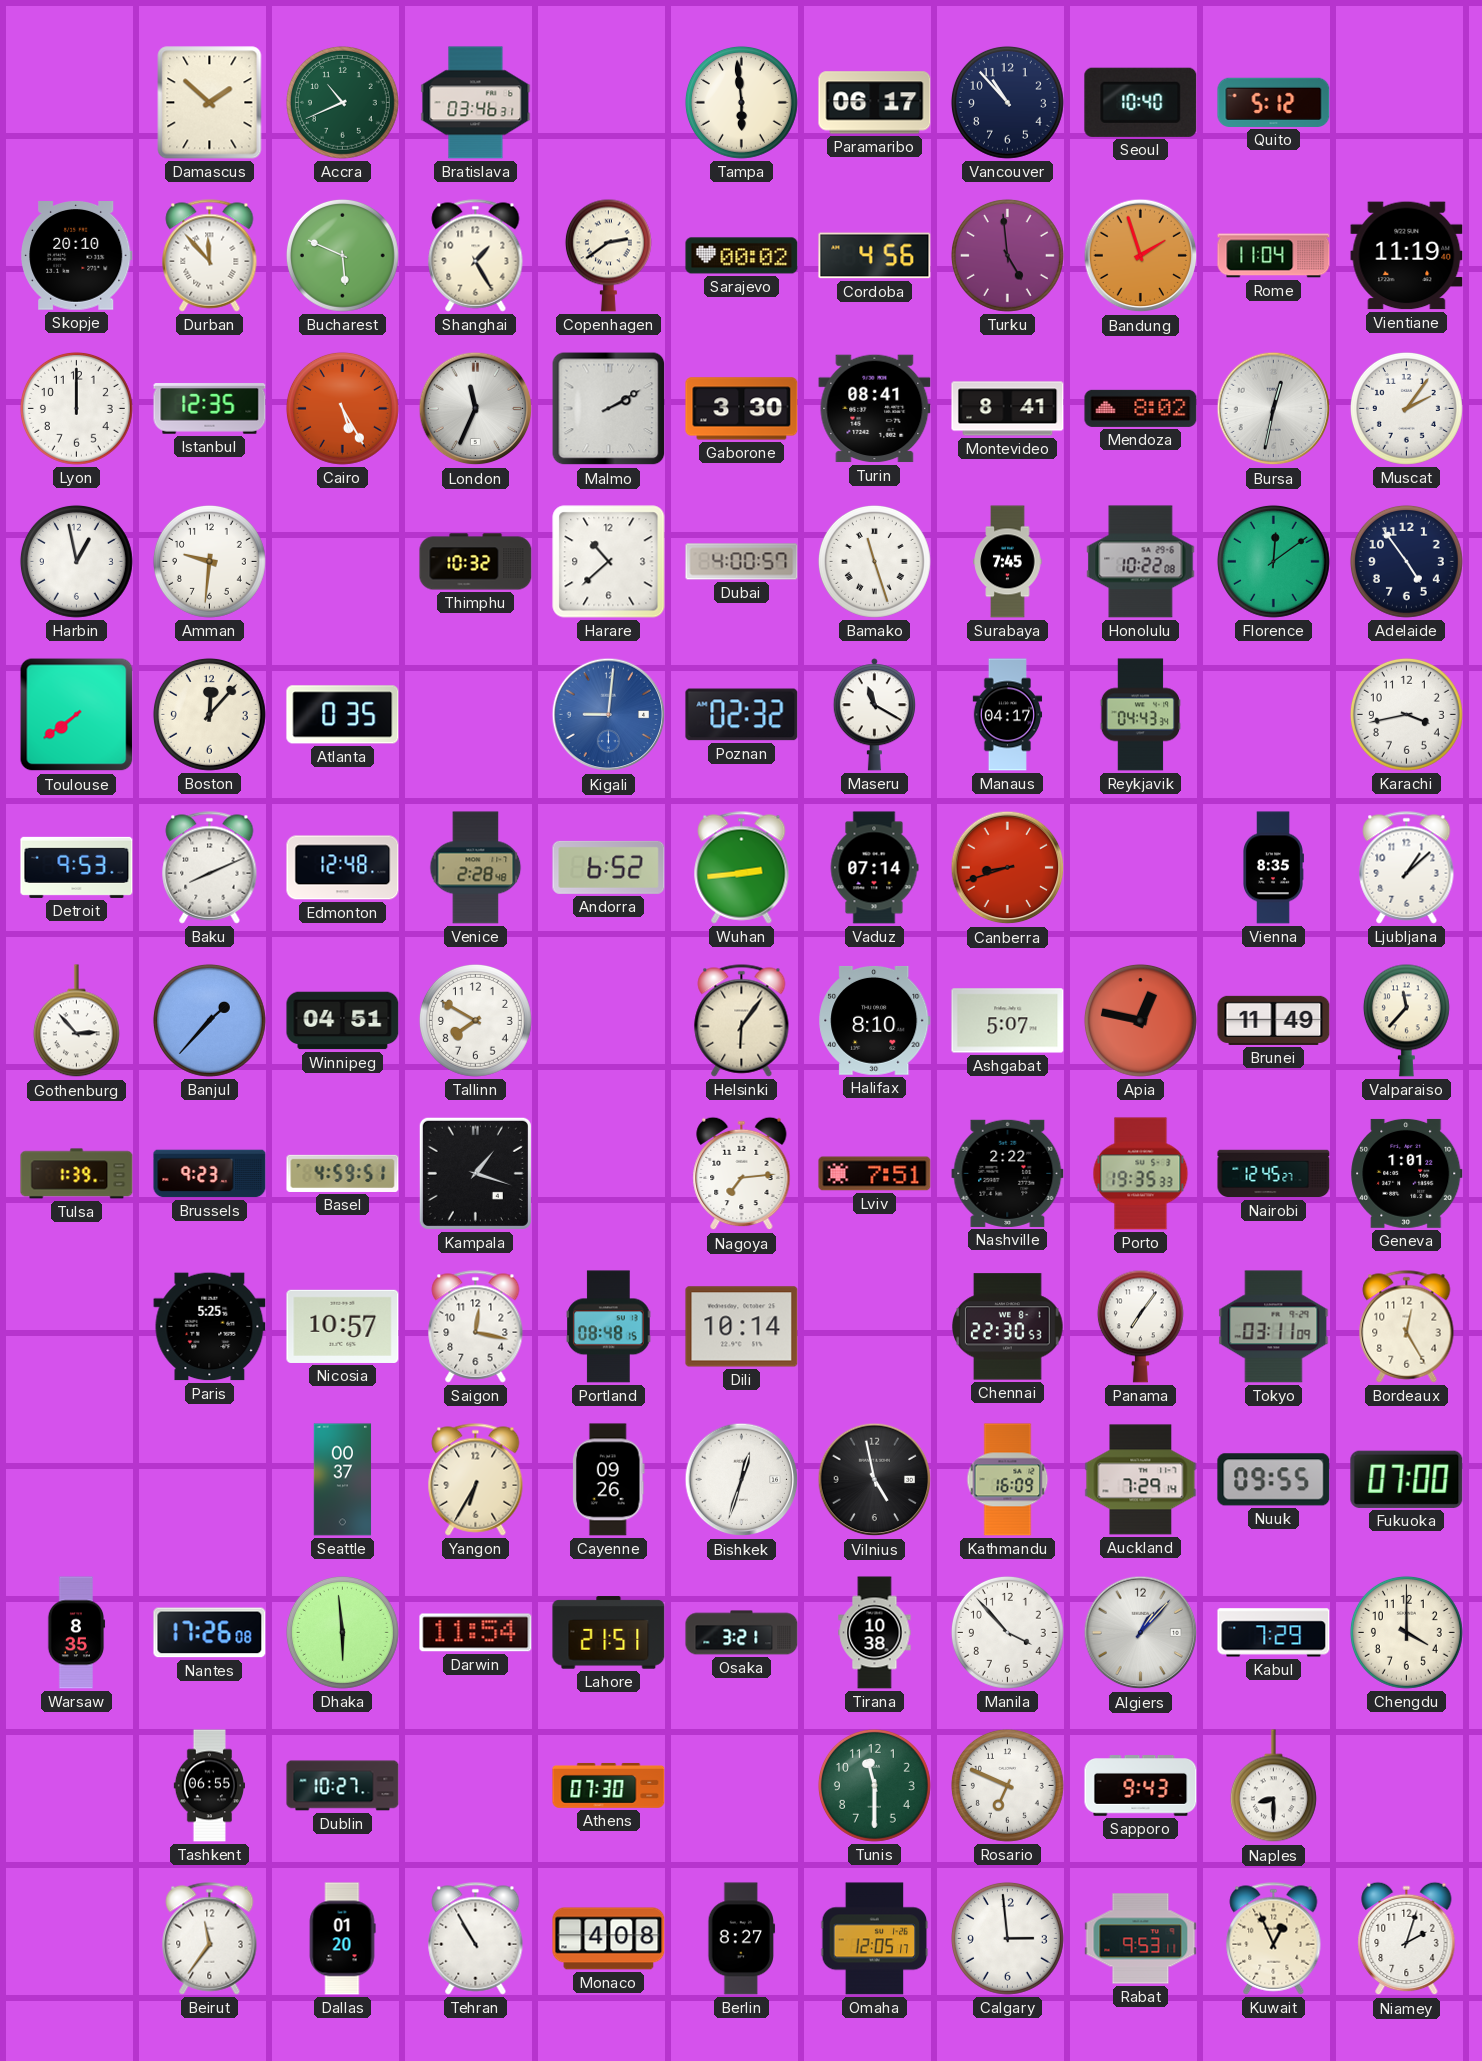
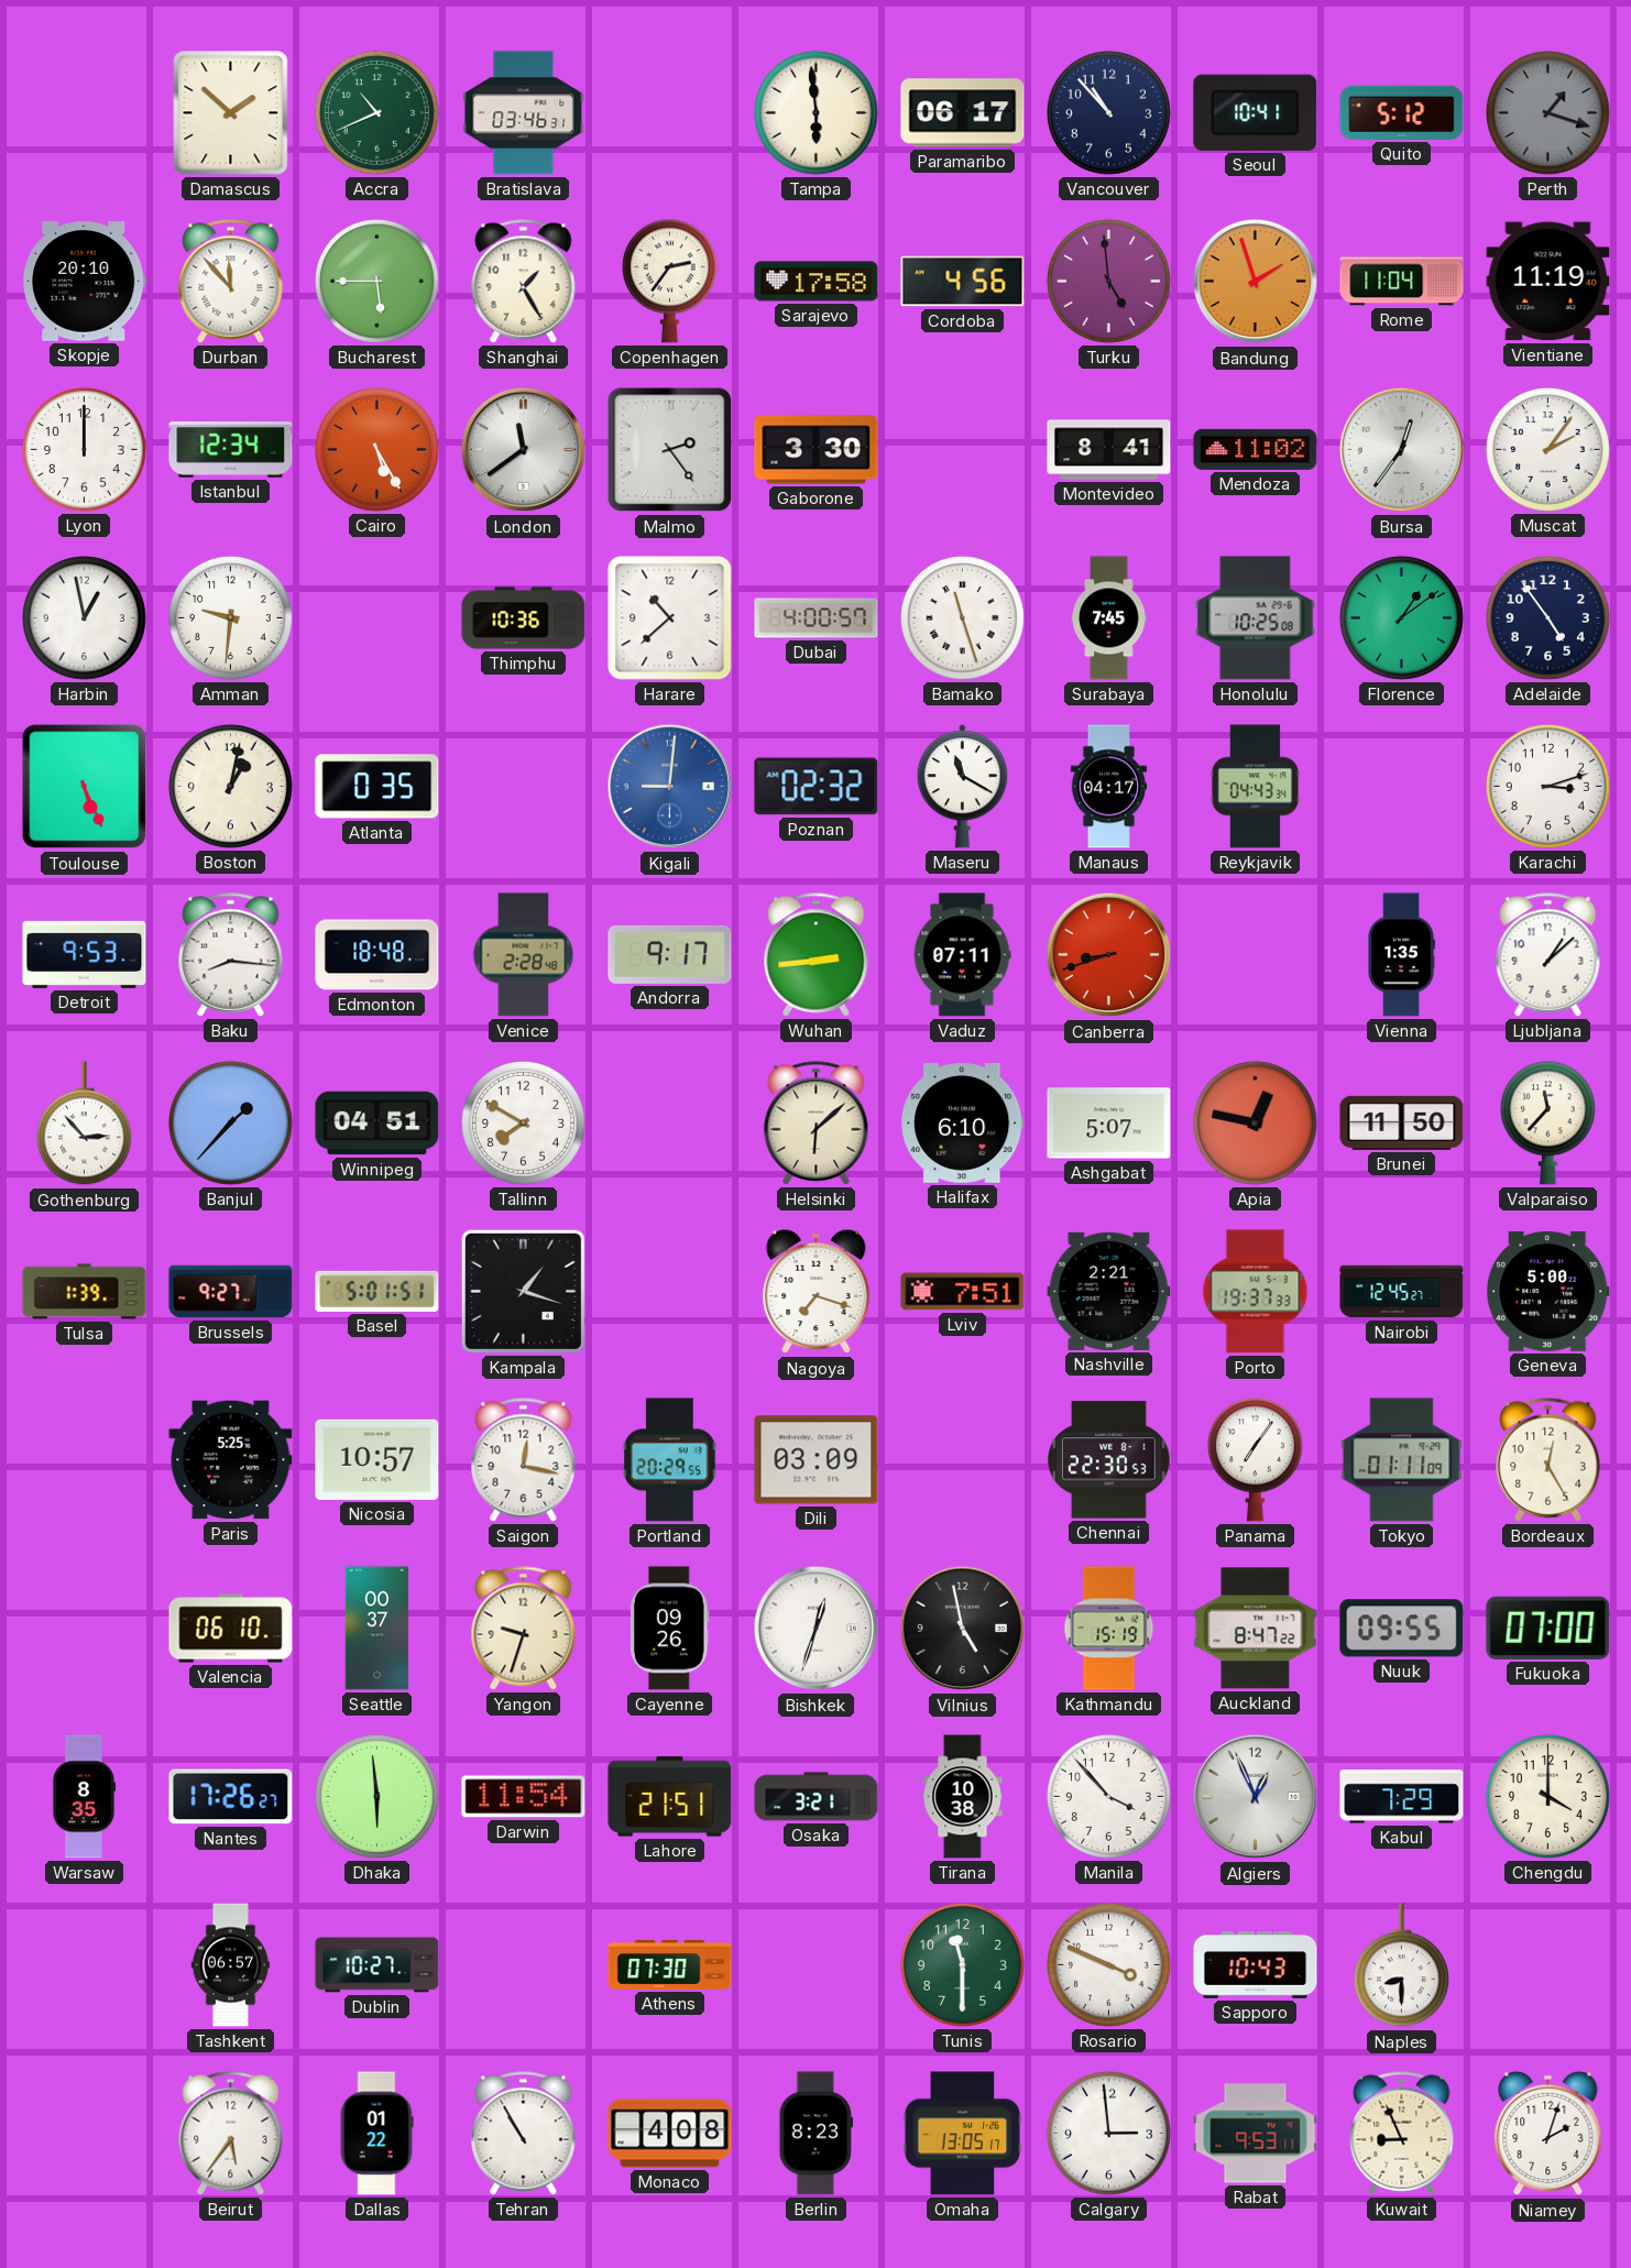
Seoul: 10:40 -> 10:41
Perth: none -> 1:18
Bucharest: 5:49 -> 5:45
Copenhagen: 2:39 -> 2:36
Sarajevo: 00:02 -> 17:58
Istanbul: 12:35 -> 12:34
London: 11:34 -> 11:39
Malmo: 2:10 -> 2:24
Turin: 08:41 -> none
Mendoza: 8:02 -> 11:02
Bursa: 12:32 -> 12:36
Thimphu: 10:32 -> 10:36
Honolulu: 10:22 -> 10:25
Florence: 12:09 -> 1:09
Toulouse: 7:39 -> 5:26
Boston: 12:07 -> 1:02
Karachi: 3:43 -> 3:12
Baku: 8:11 -> 8:16
Edmonton: 12:48 -> 18:48
Andorra: 6:52 -> 9:17
Vaduz: 07:14 -> 07:11
Vienna: 8:35 -> 1:35
Helsinki: 6:06 -> 6:08
Halifax: 8:10 -> 6:10
Brunei: 11:49 -> 11:50
Brussels: 9:23 -> 9:27
Basel: 4:59 -> 5:01
Nagoya: 7:14 -> 7:18
Nashville: 2:22 -> 2:21
Porto: 19:35 -> 19:37
Geneva: 1:01 -> 5:00
Portland: 08:48 -> 20:29
Dili: 10:14 -> 03:09
Tokyo: 03:11 -> 01:11
Valencia: none -> 06:10
Yangon: 6:35 -> 9:33
Kathmandu: 16:09 -> 15:19
Auckland: 7:29 -> 8:47
Nantes: 17:26:08 -> 17:26:27
Algiers: 1:07 -> 12:56
Tashkent: 06:55 -> 06:57
Rosario: 6:49 -> 3:49
Sapporo: 9:43 -> 10:43
Beirut: 11:36 -> 5:36
Dallas: 01:20 -> 01:22
Berlin: 8:27 -> 8:23
Omaha: 12:05 -> 13:05
Kuwait: 12:56 -> 8:56
